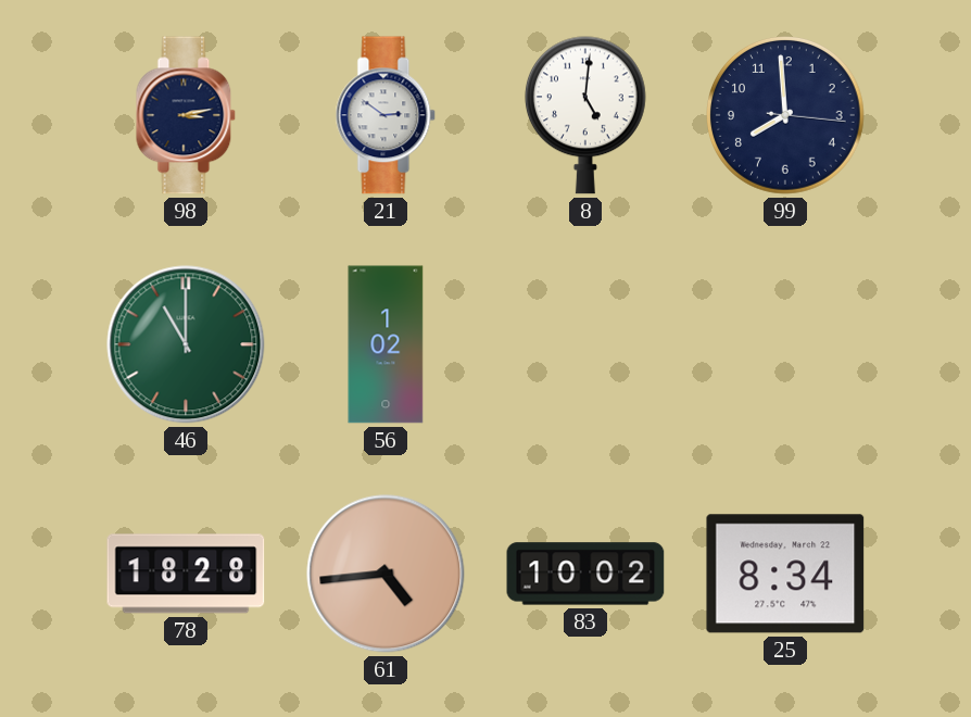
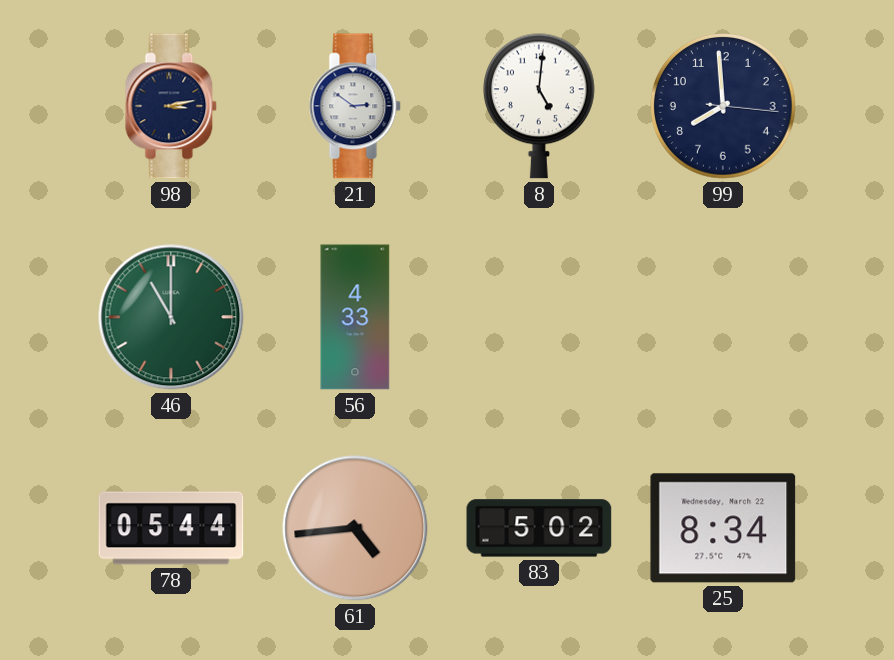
56: 1:02 -> 4:33
78: 18:28 -> 05:44
83: 10:02 -> 5:02
